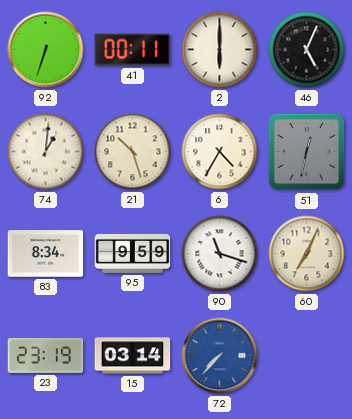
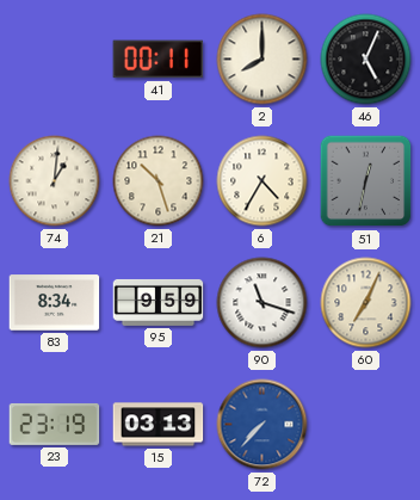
92: 6:33 -> none
2: 6:00 -> 8:00
15: 03:14 -> 03:13
